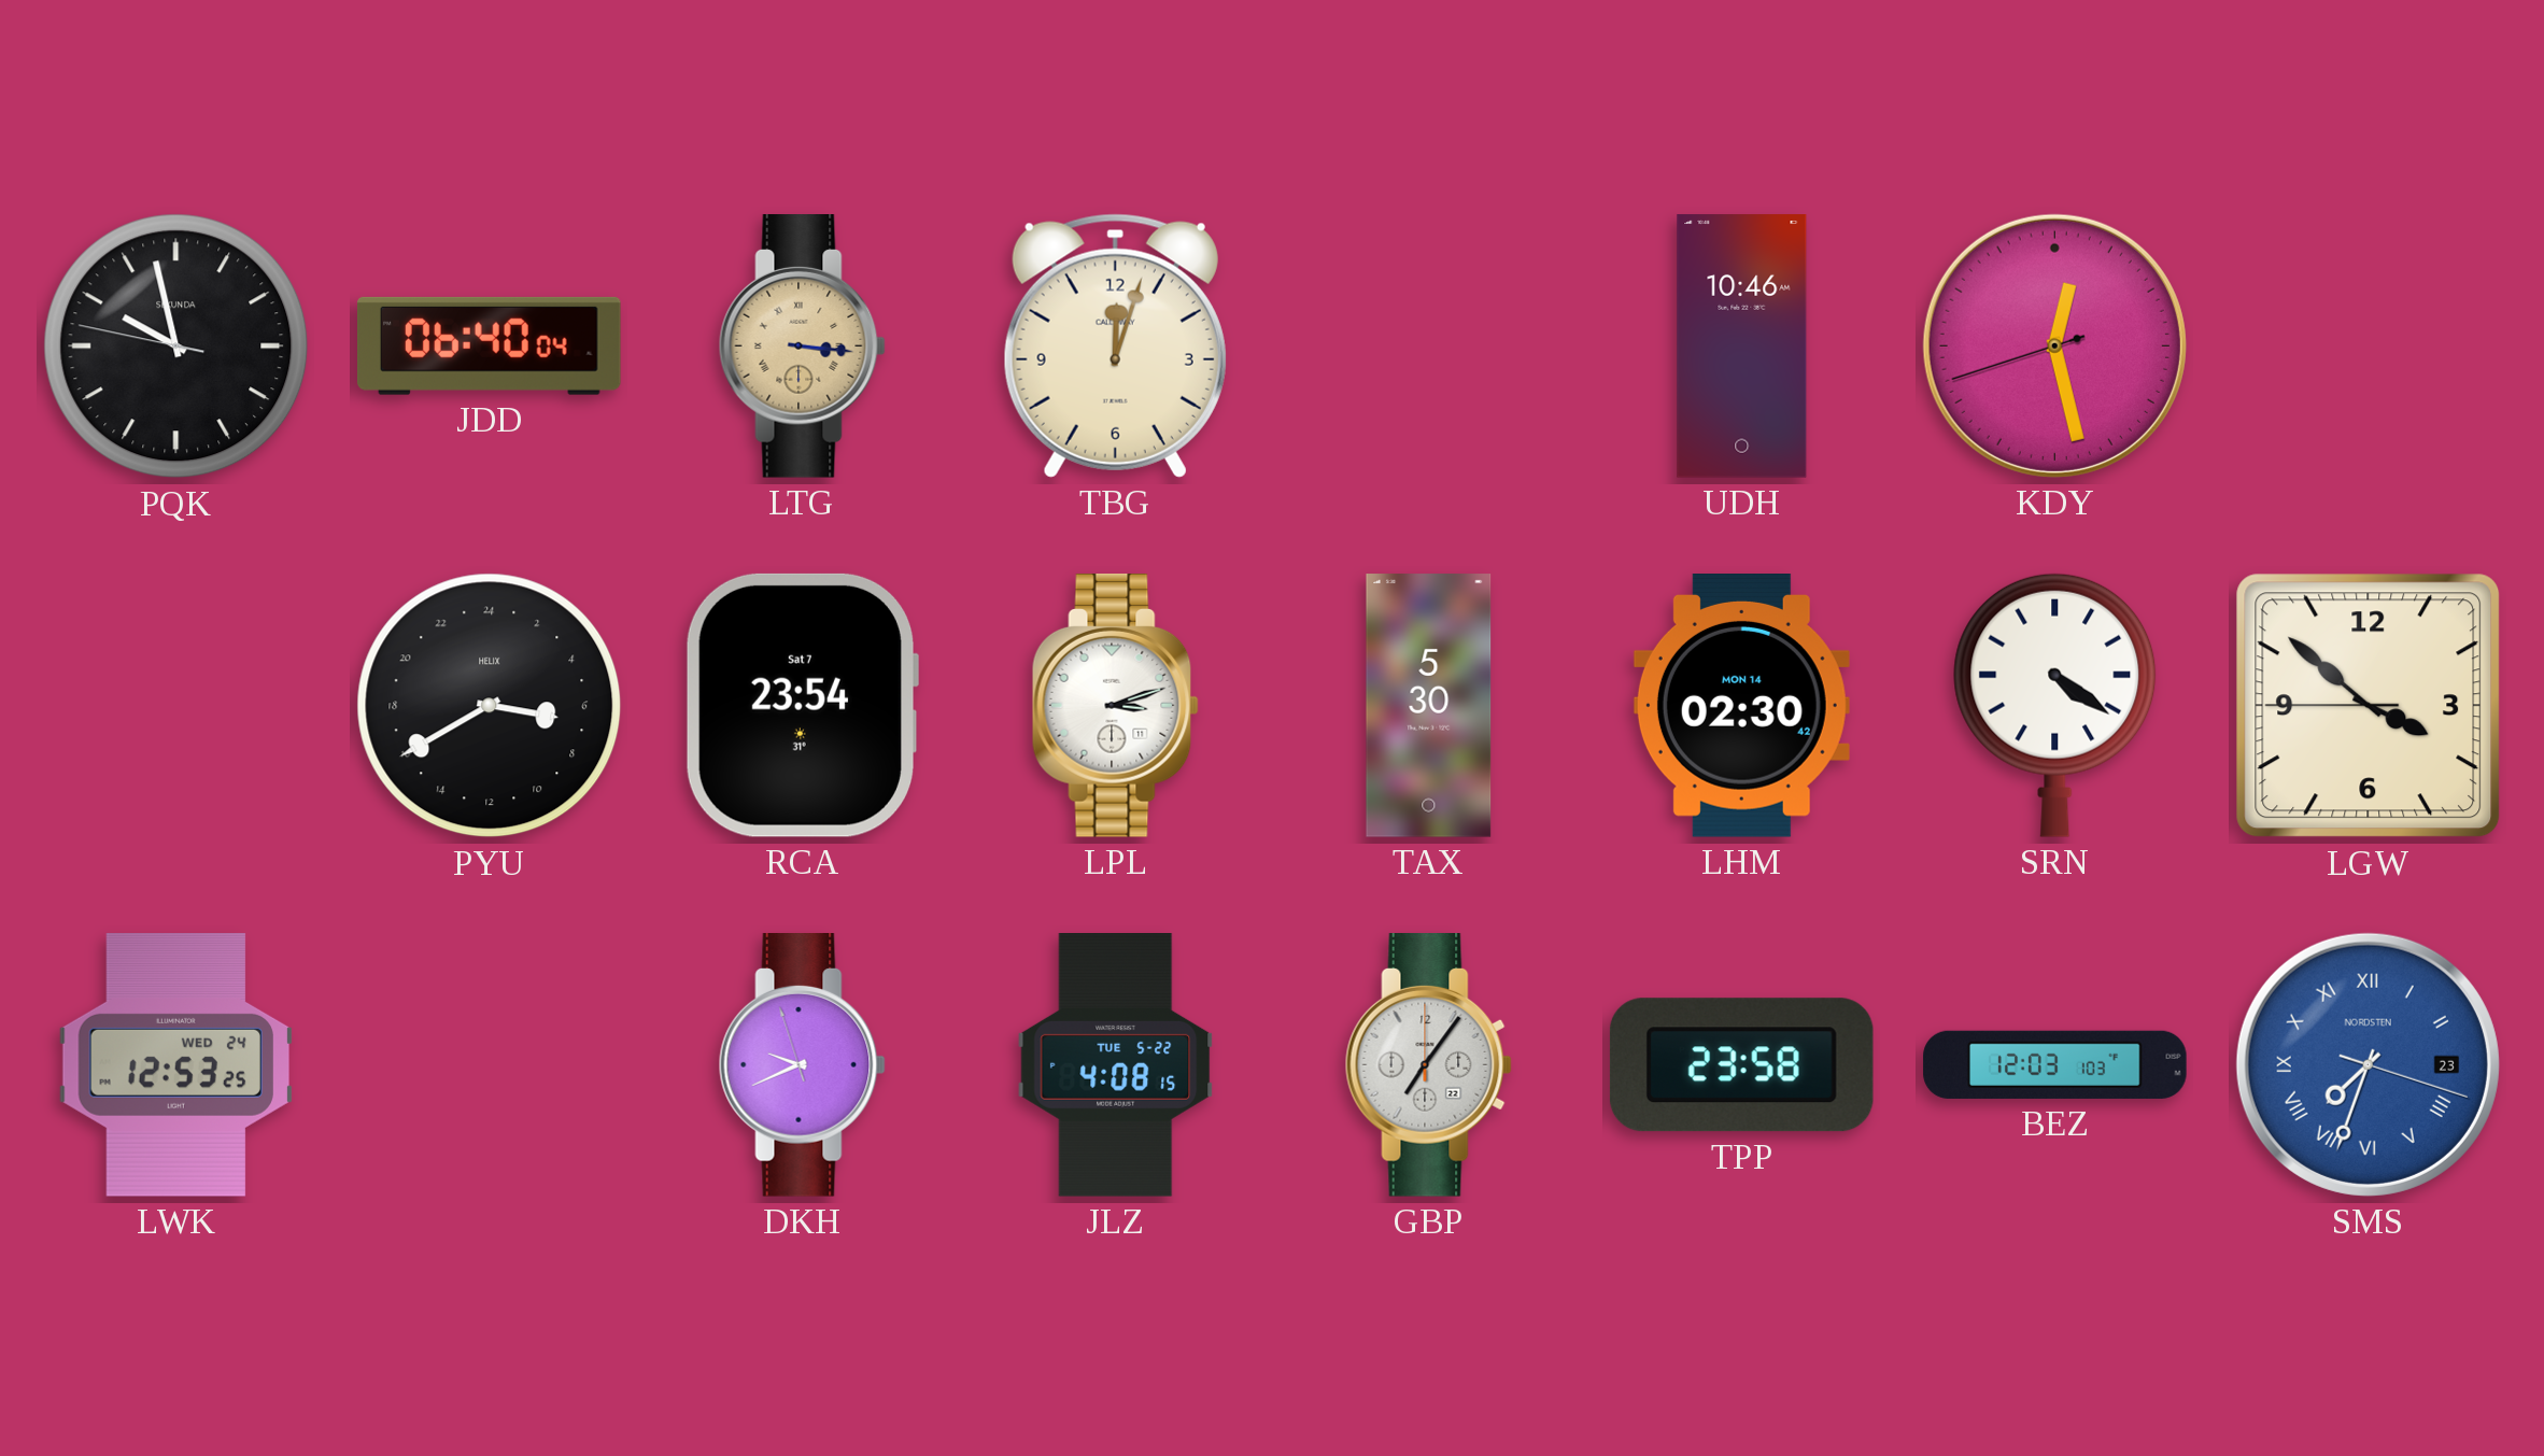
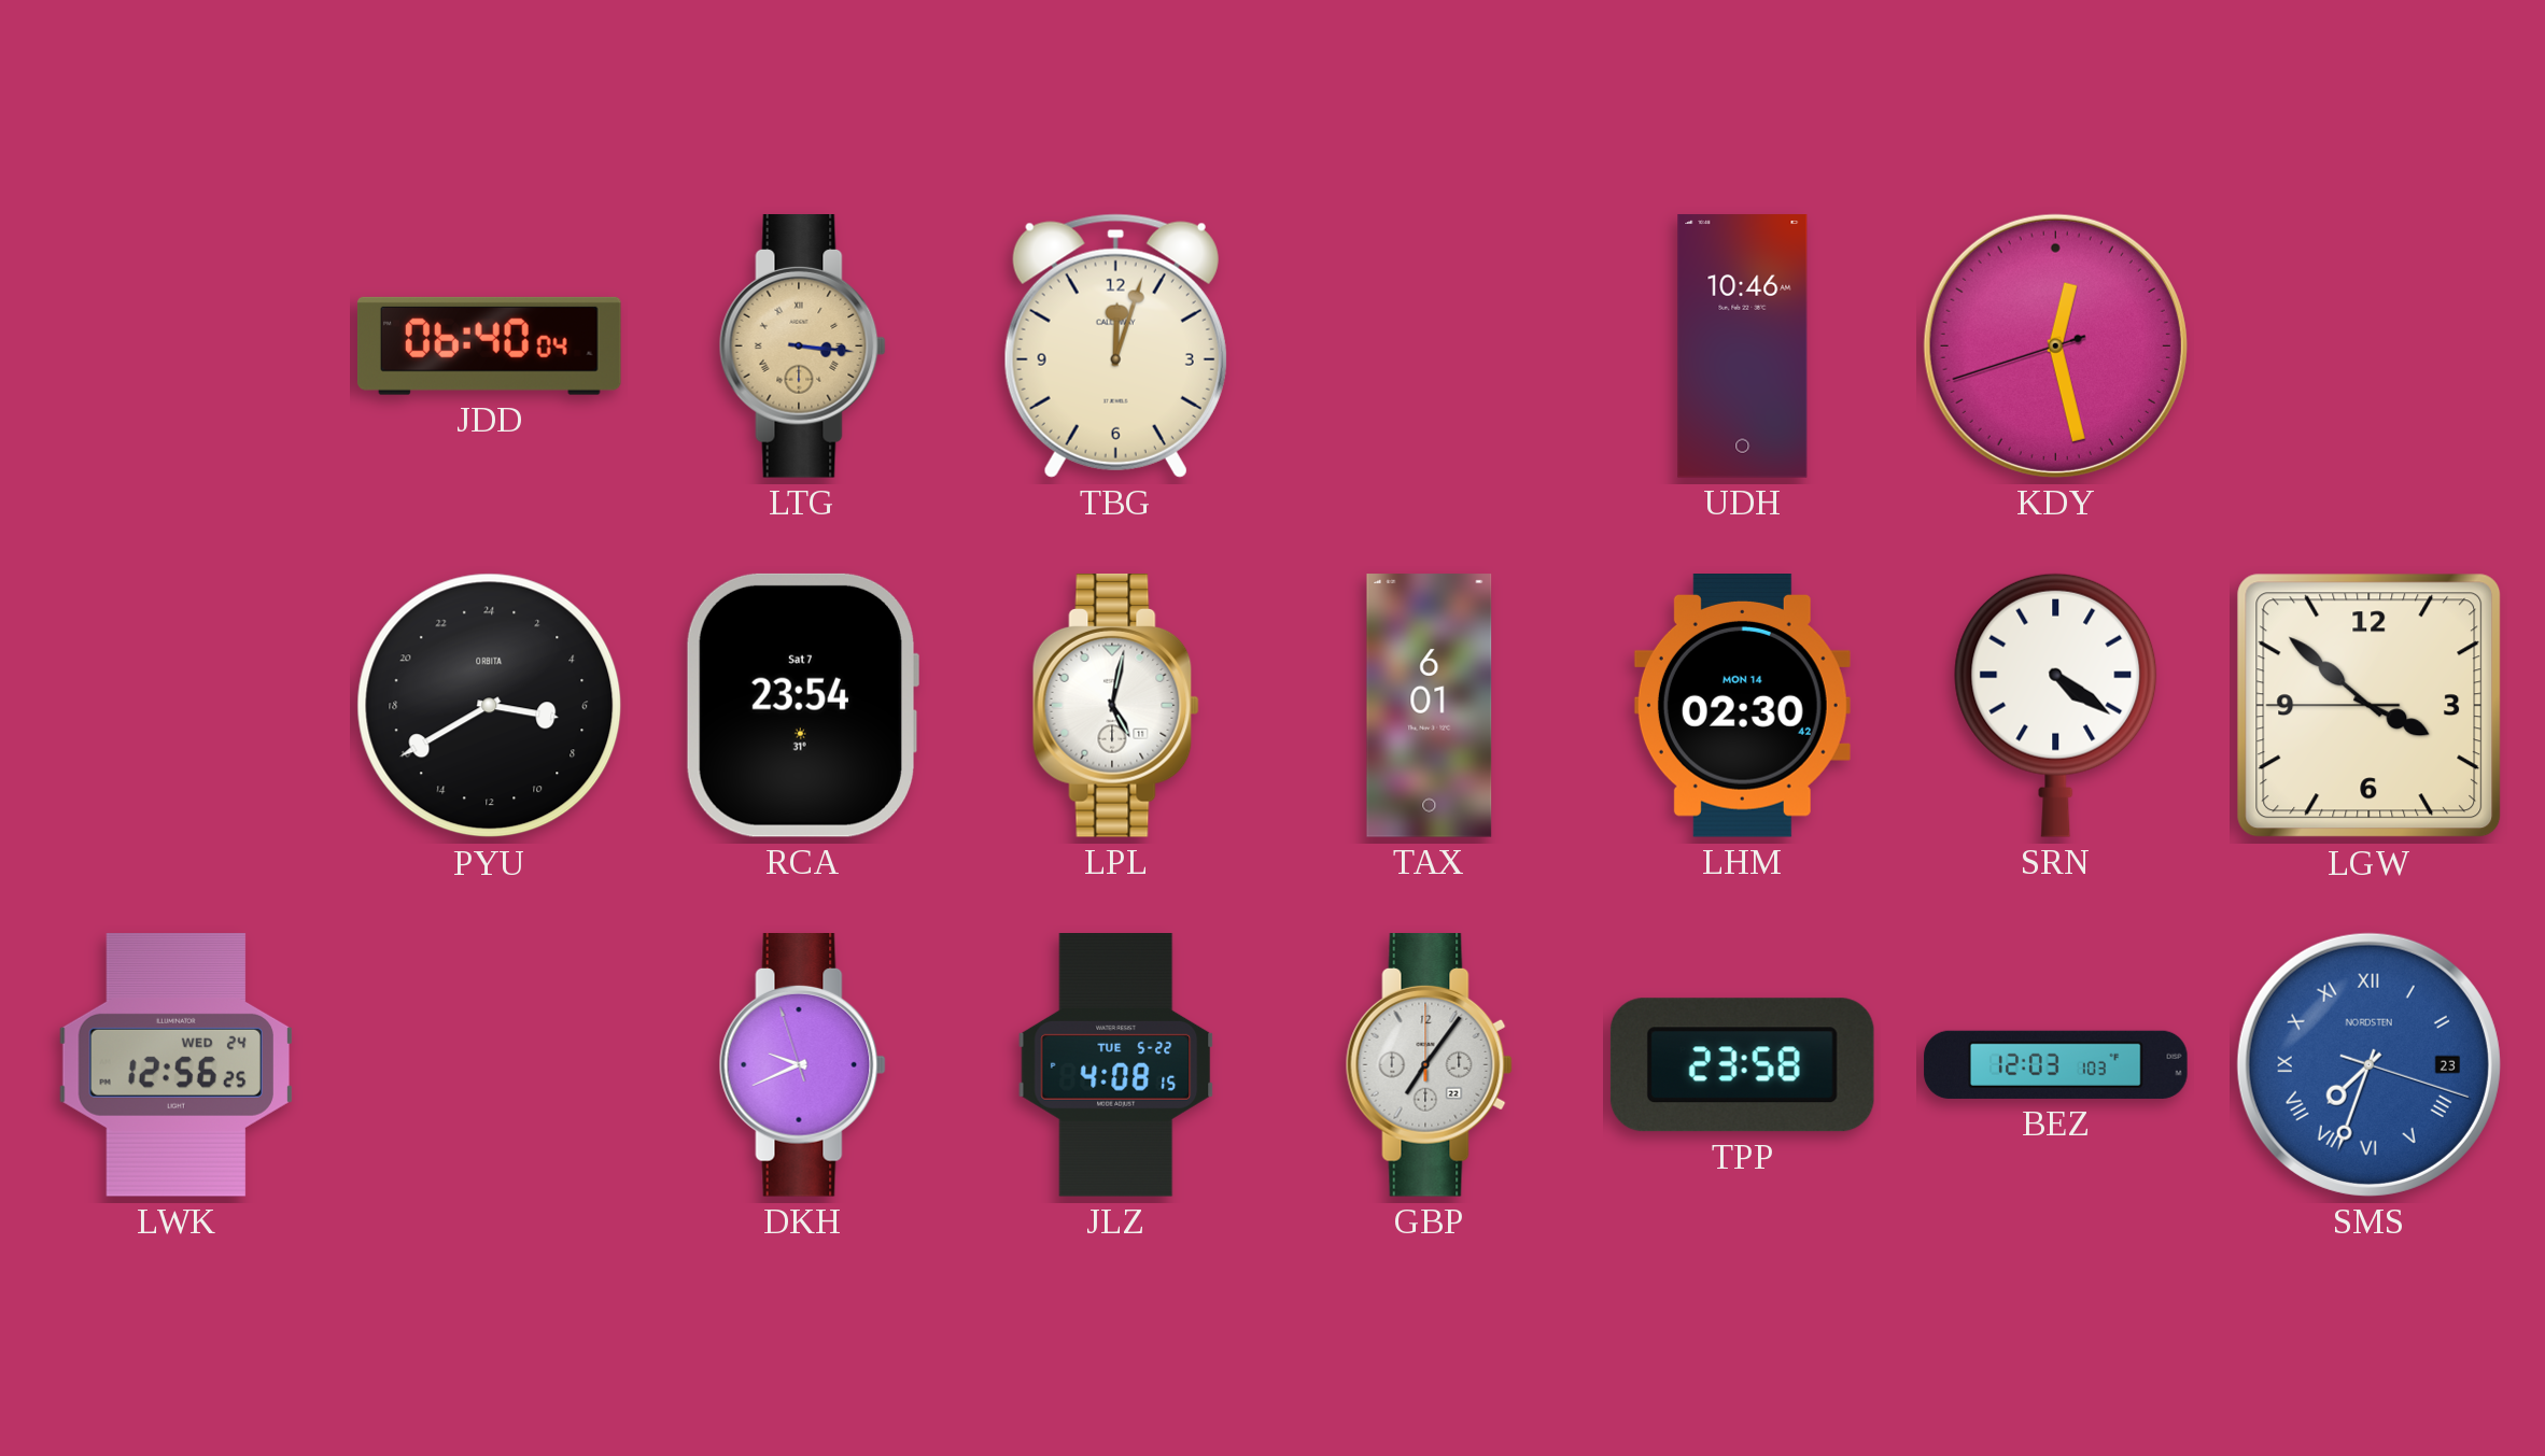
PQK: 9:57 -> none
PYU brand: HELIX -> ORBITA
LPL: 3:12 -> 5:02
TAX: 5:30 -> 6:01
LWK: 12:53 -> 12:56
